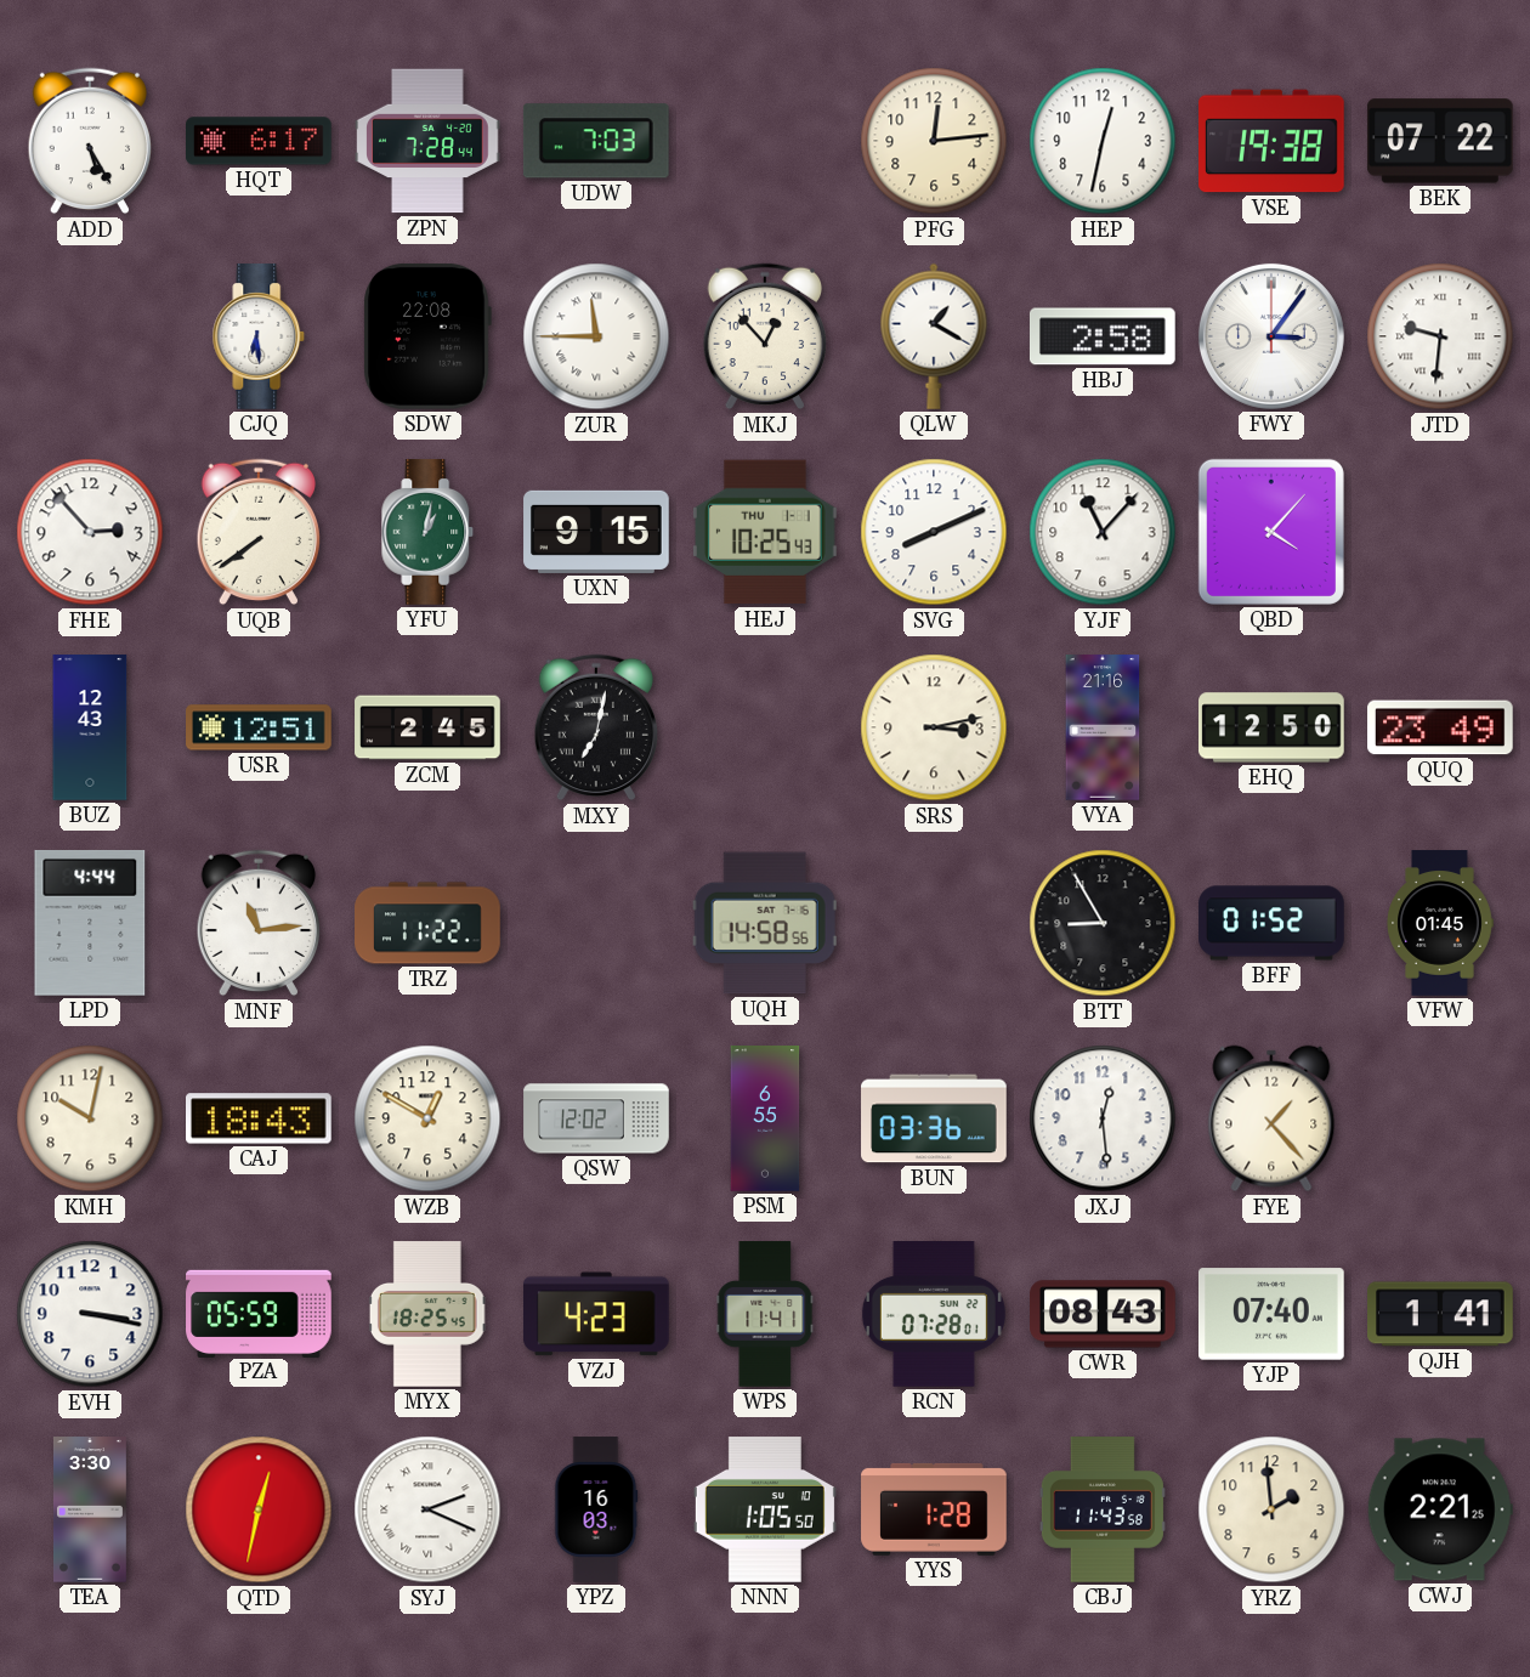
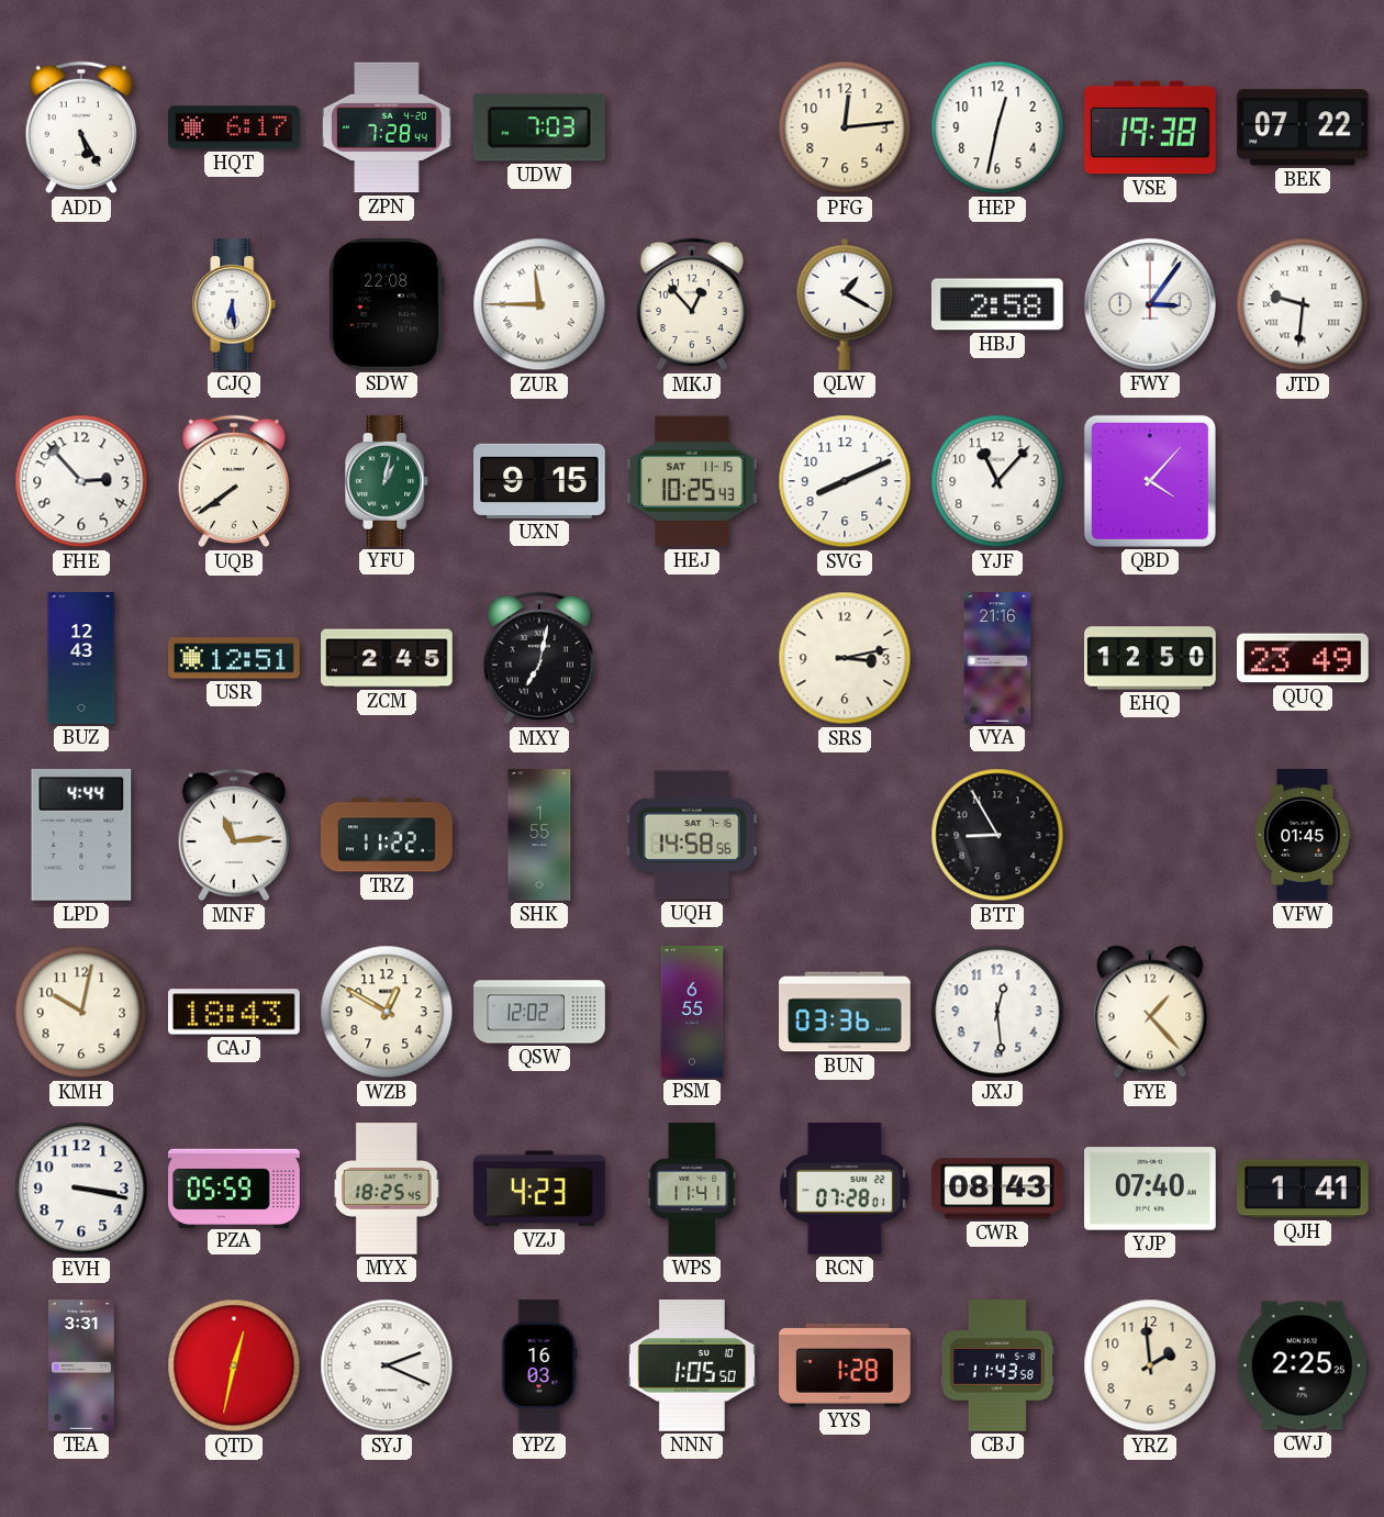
HEJ date: THU 1-1 -> SAT 11-15
SHK: none -> 1:55
BFF: 01:52 -> none
TEA: 3:30 -> 3:31
CWJ: 2:21 -> 2:25
